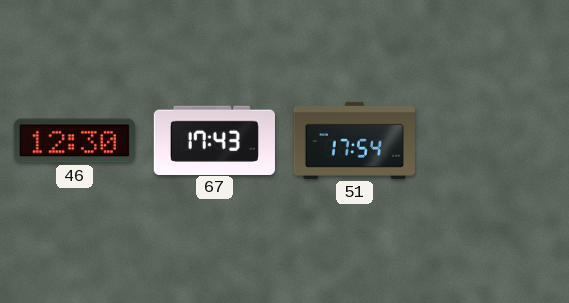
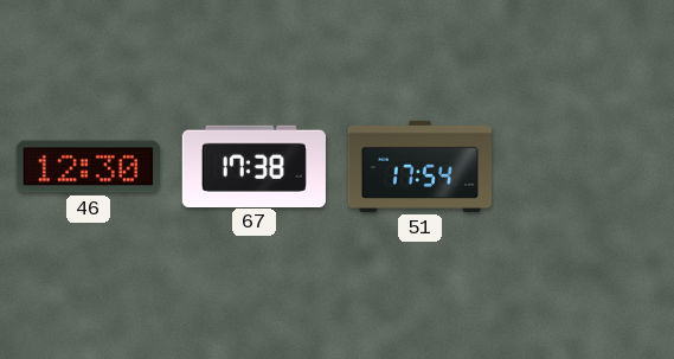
67: 17:43 -> 17:38
